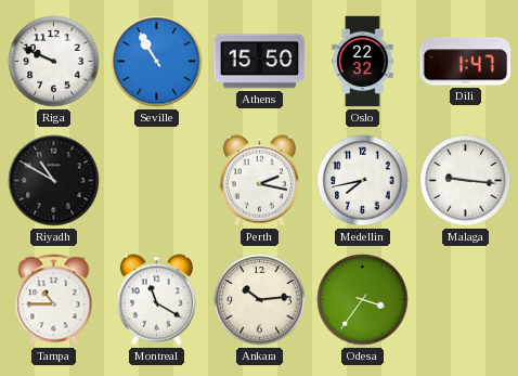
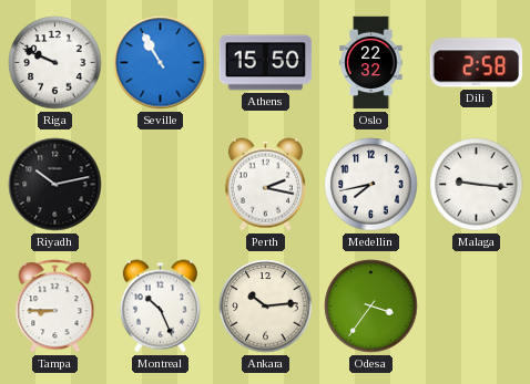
Dili: 1:47 -> 2:58
Riyadh: 10:50 -> 10:13
Tampa: 10:45 -> 8:45
Montreal: 11:20 -> 10:26
